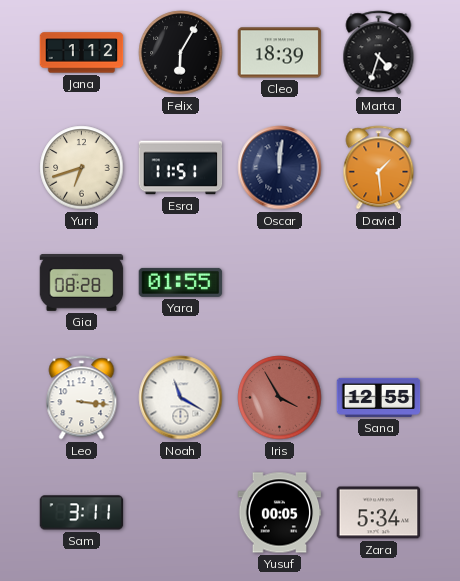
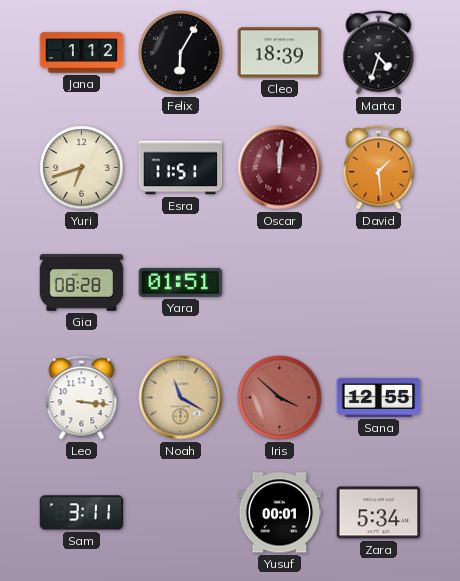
Oscar dial: navy -> burgundy
Yara: 01:55 -> 01:51
Noah dial: white -> champagne
Iris: 3:55 -> 3:52
Yusuf: 00:05 -> 00:01
